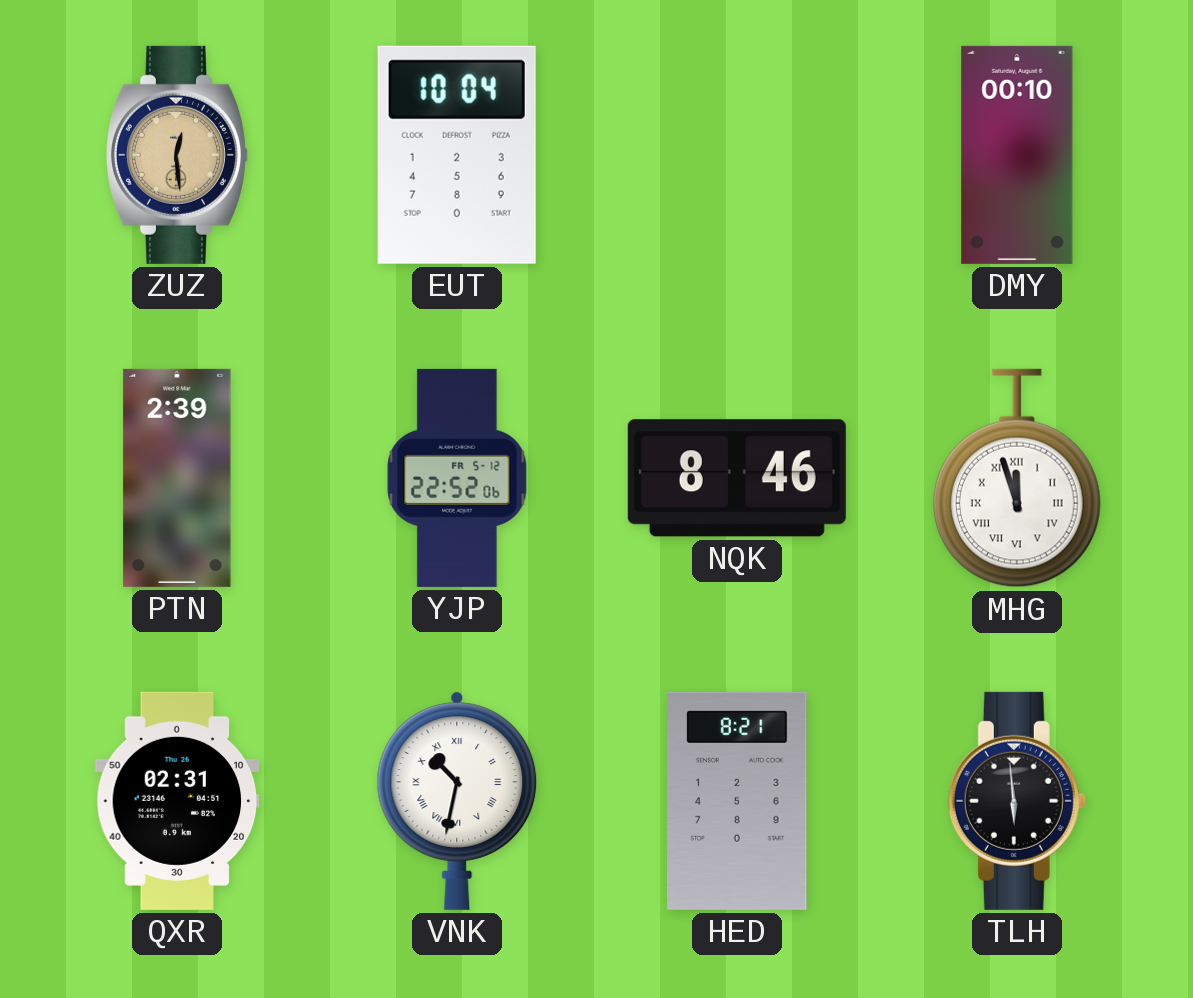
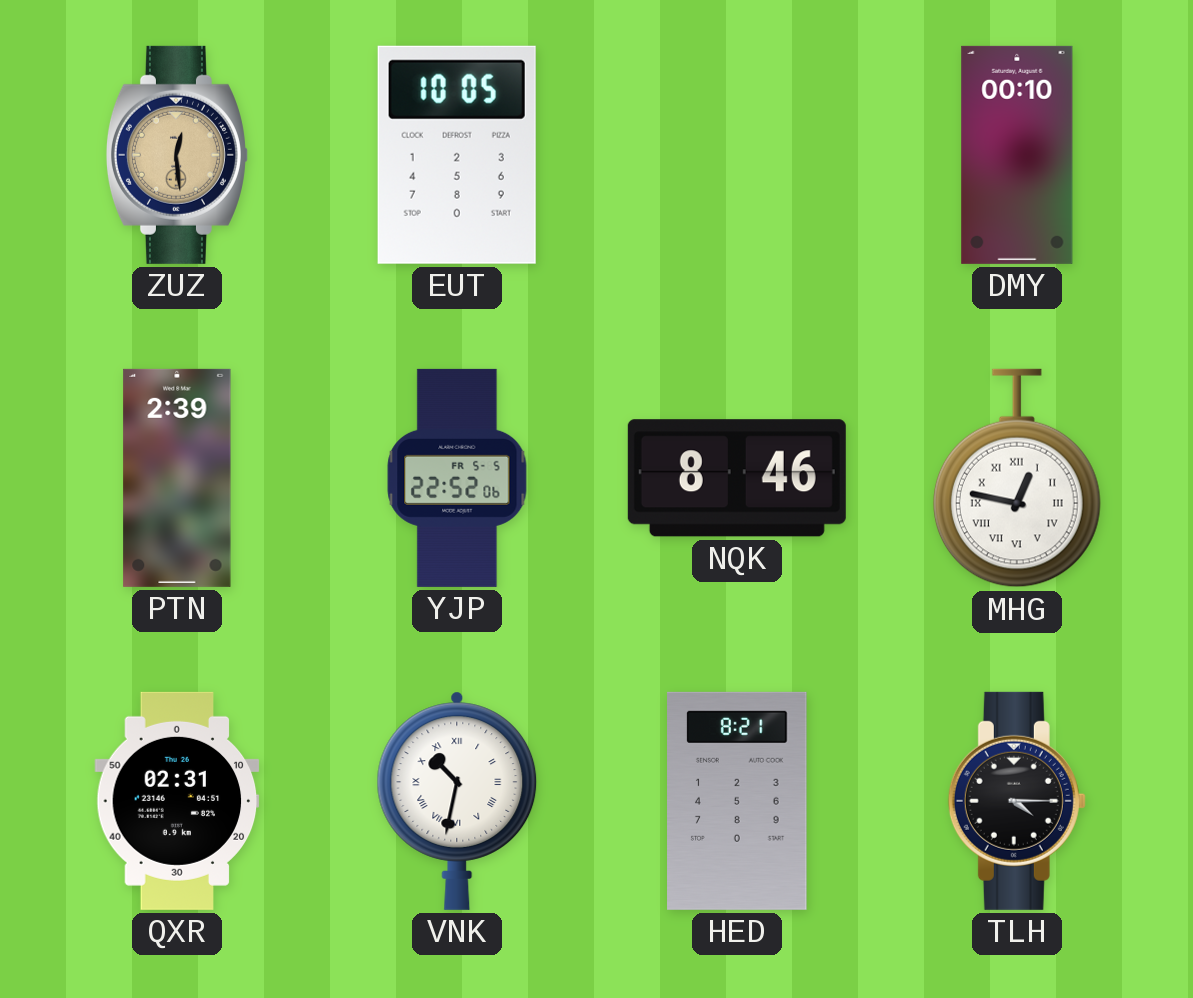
EUT: 10:04 -> 10:05
YJP date: FR 5-12 -> FR 5-5
MHG: 11:57 -> 12:47
TLH: 5:59 -> 4:15
